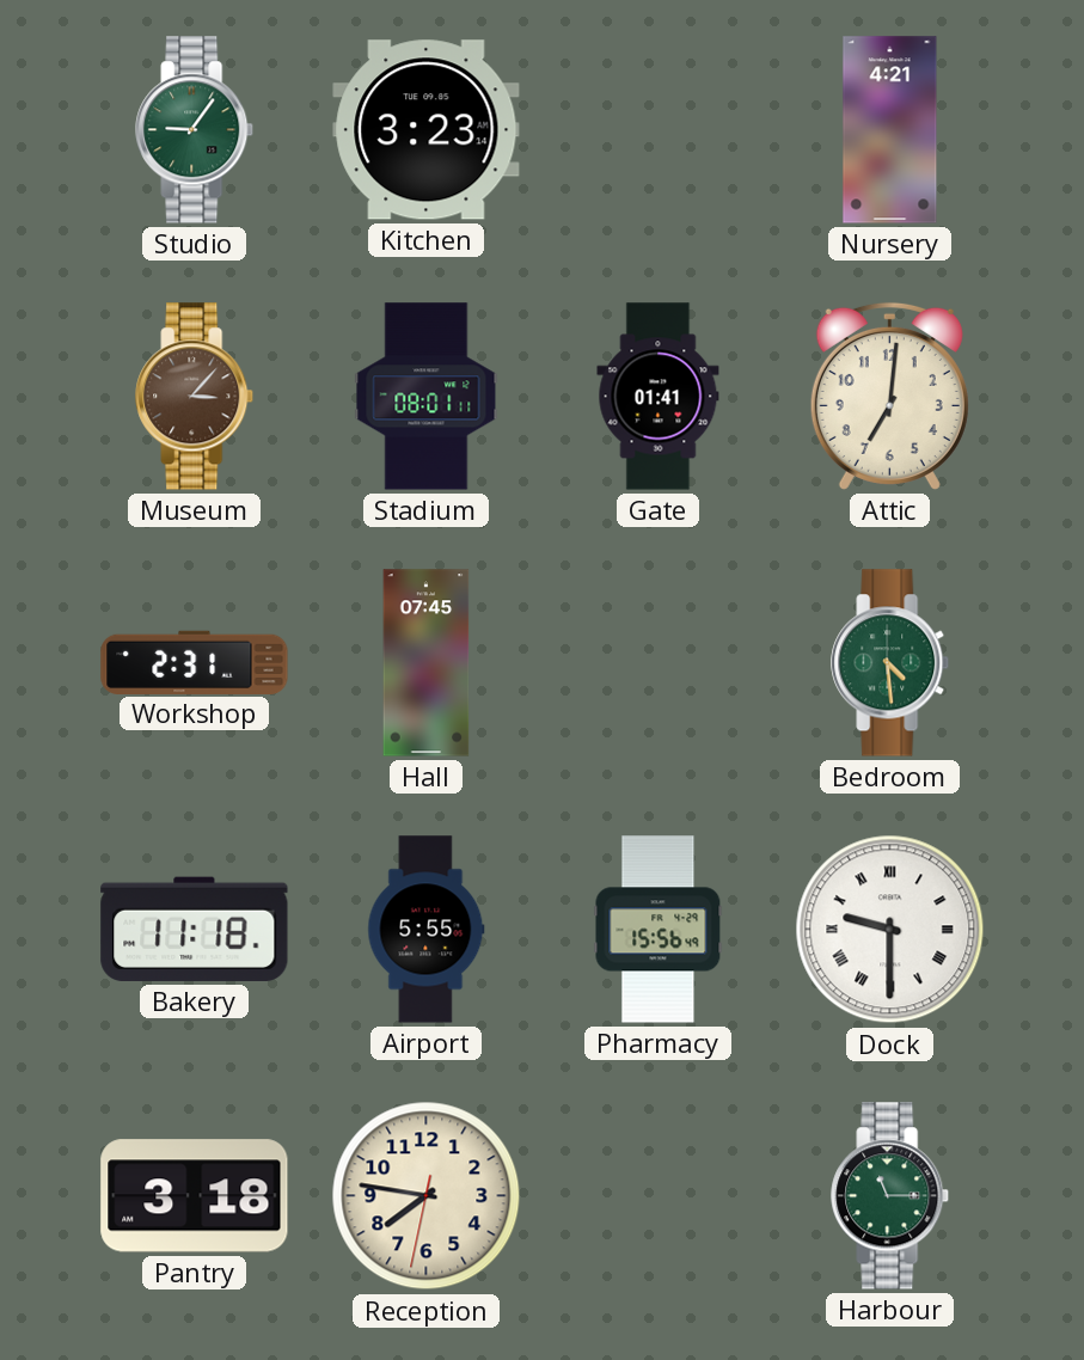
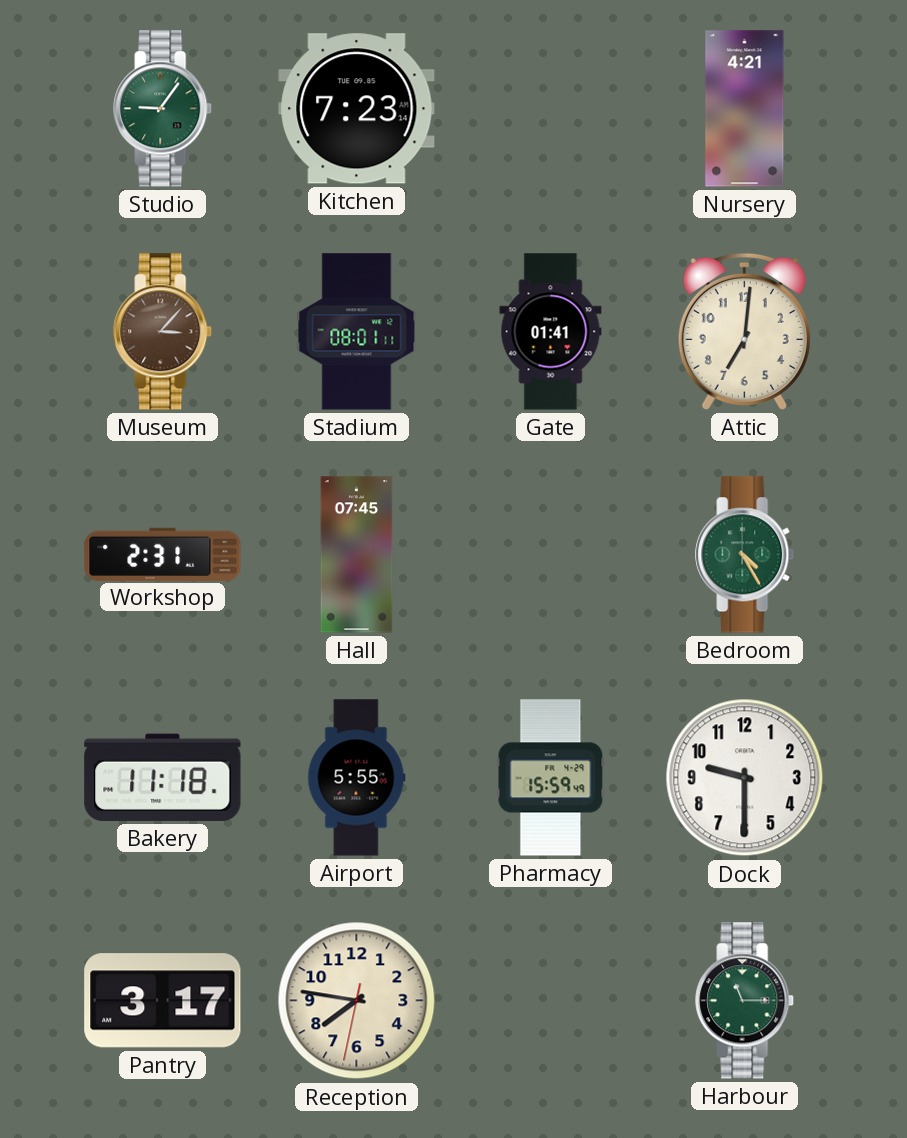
Kitchen: 3:23 -> 7:23
Bedroom: 4:29 -> 4:25
Pharmacy: 15:56 -> 15:59
Dock numerals: Roman -> Arabic
Pantry: 3:18 -> 3:17
